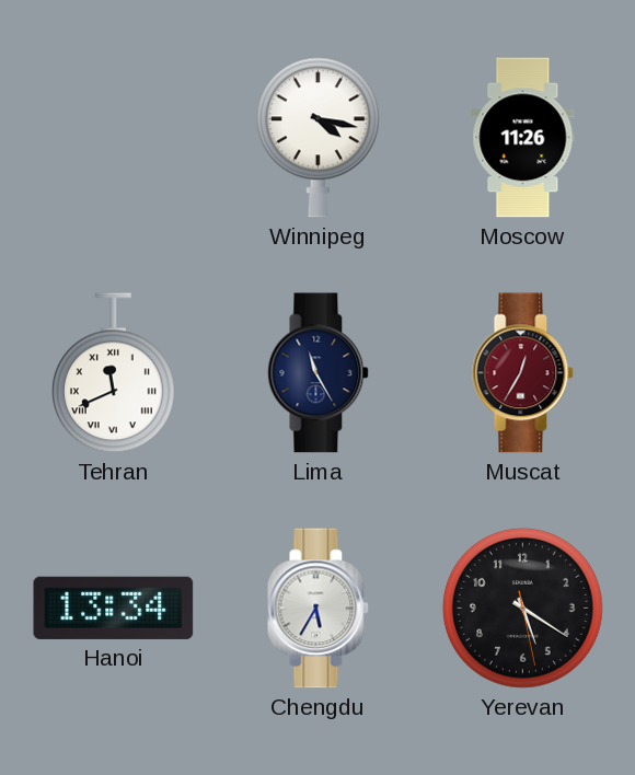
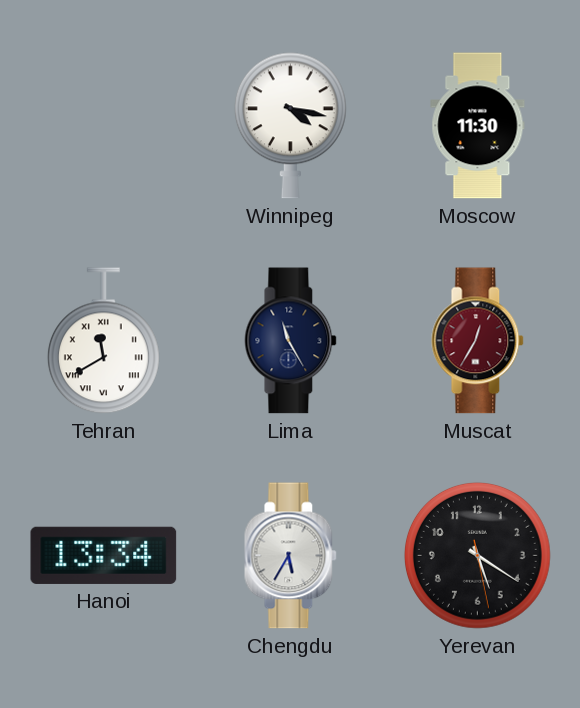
Moscow: 11:26 -> 11:30
Tehran: 11:41 -> 11:40
